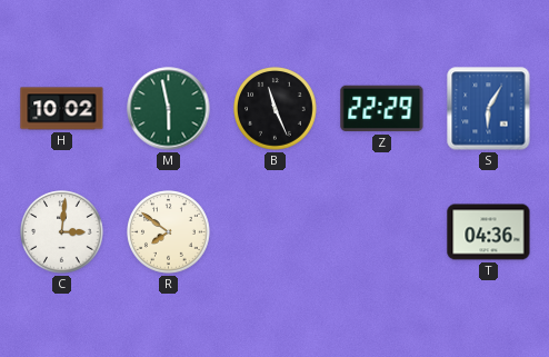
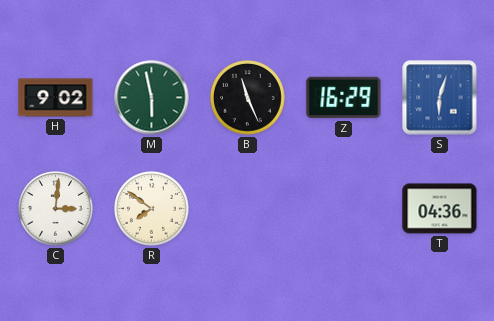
H: 10:02 -> 9:02
Z: 22:29 -> 16:29
S: 6:05 -> 6:03
